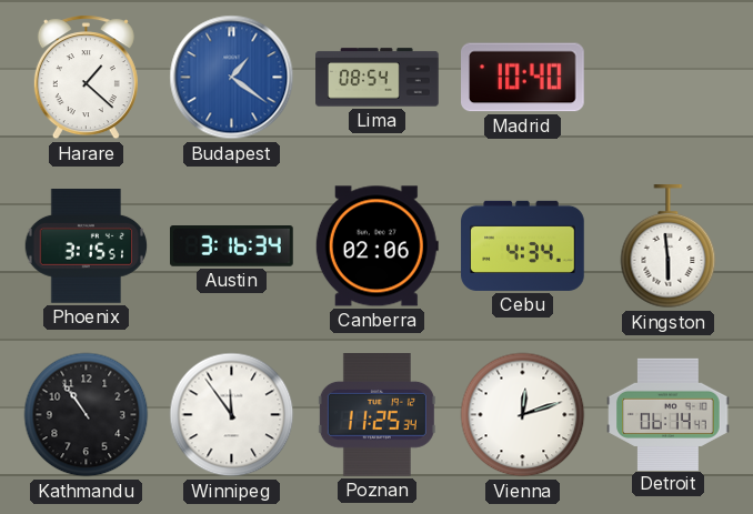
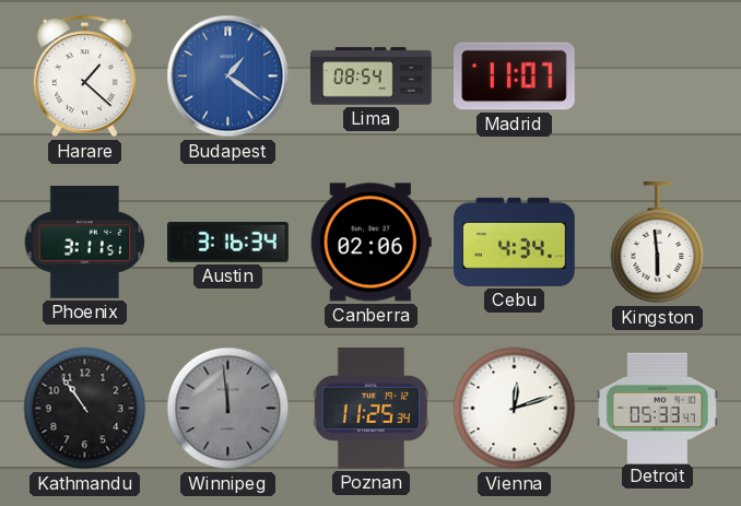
Madrid: 10:40 -> 11:07
Phoenix: 3:15 -> 3:11
Winnipeg: 11:54 -> 11:59
Winnipeg dial: white -> grey
Detroit: 06:14 -> 05:33
